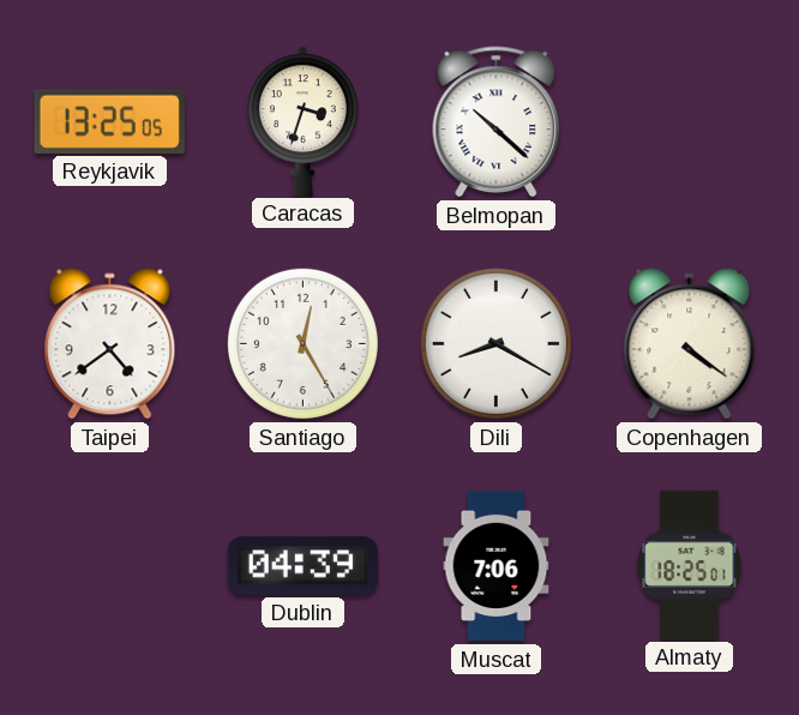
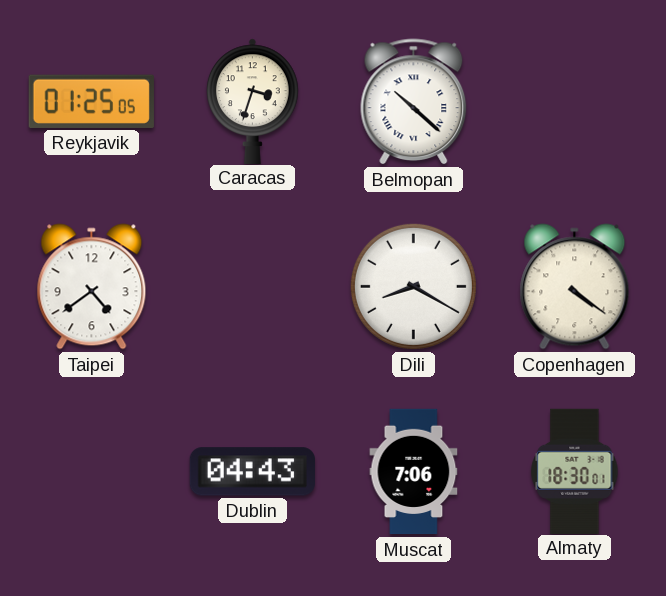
Reykjavik: 13:25 -> 01:25
Santiago: 12:25 -> none
Dublin: 04:39 -> 04:43
Almaty: 18:25 -> 18:30
